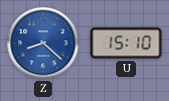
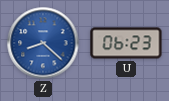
U: 15:10 -> 06:23
